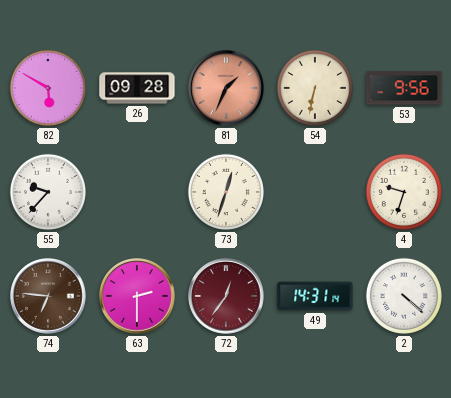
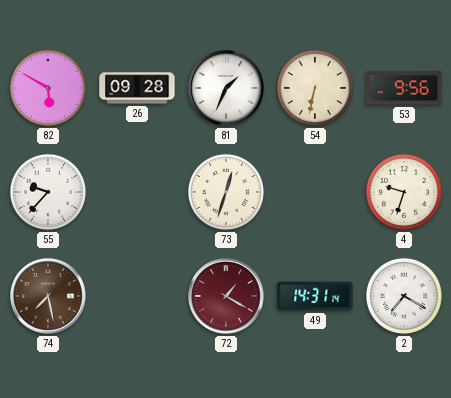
81 dial: salmon -> white
74: 6:46 -> 7:28
63: 2:30 -> none
72: 12:36 -> 1:20
2: 4:22 -> 7:20
